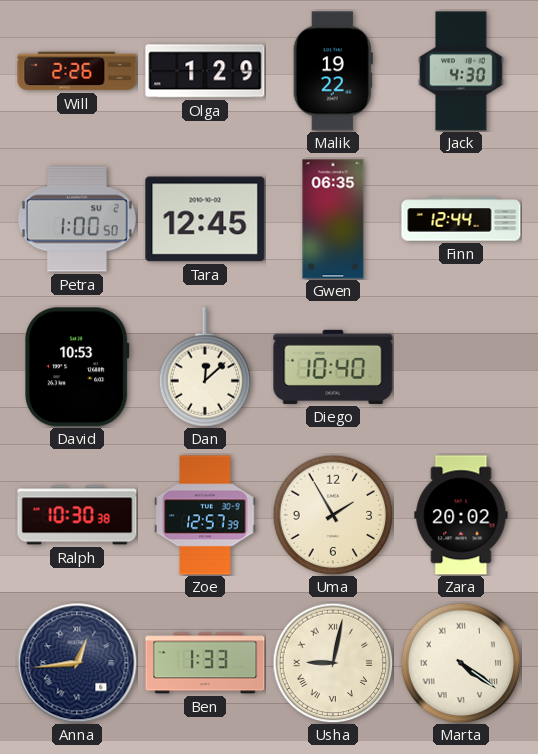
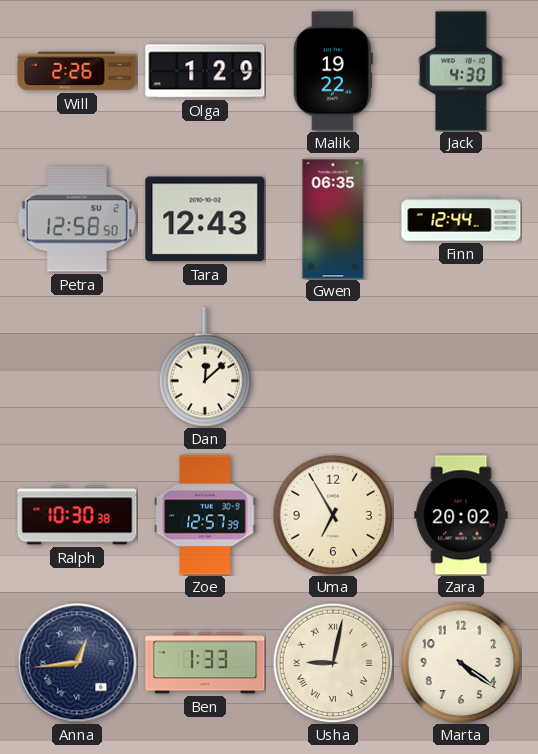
Petra: 1:00 -> 12:58
Tara: 12:45 -> 12:43
David: 10:53 -> none
Diego: 10:40 -> none
Uma: 1:55 -> 6:55
Marta numerals: Roman -> Arabic
